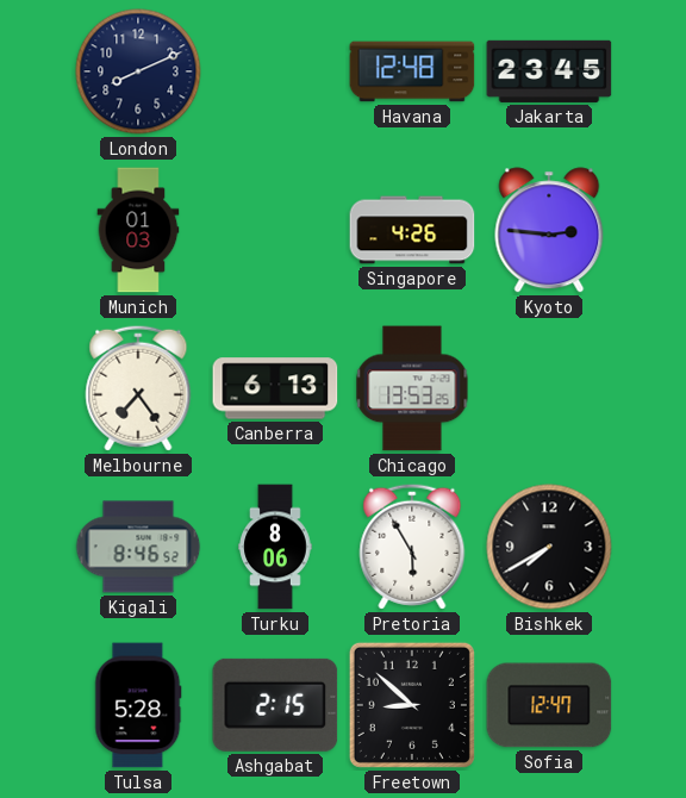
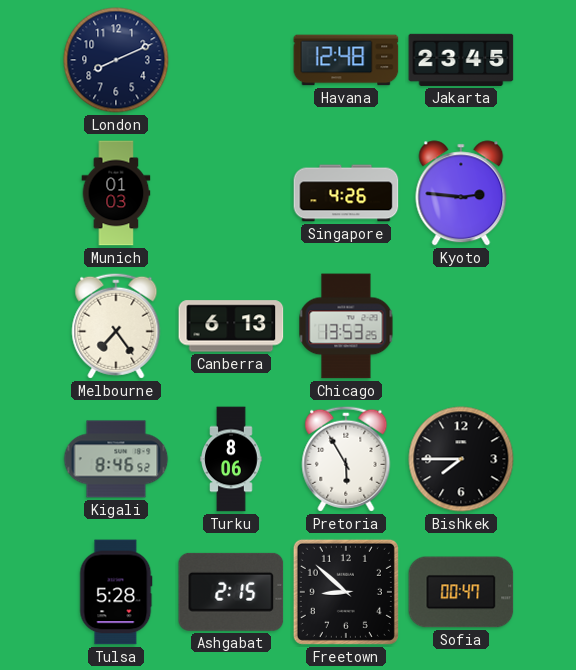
Bishkek: 7:40 -> 7:45
Sofia: 12:47 -> 00:47
